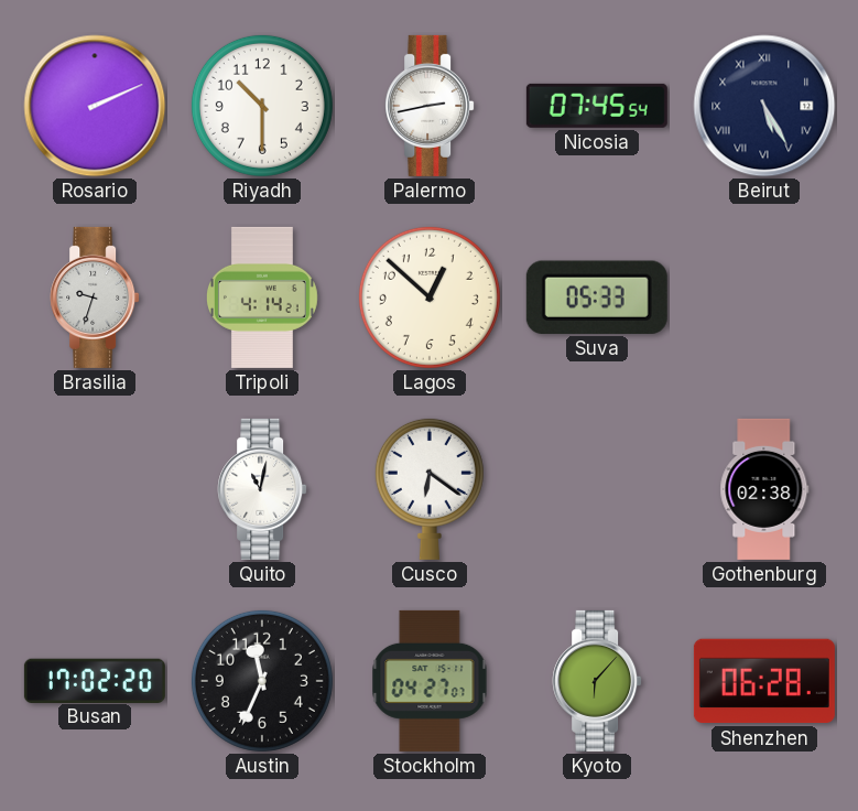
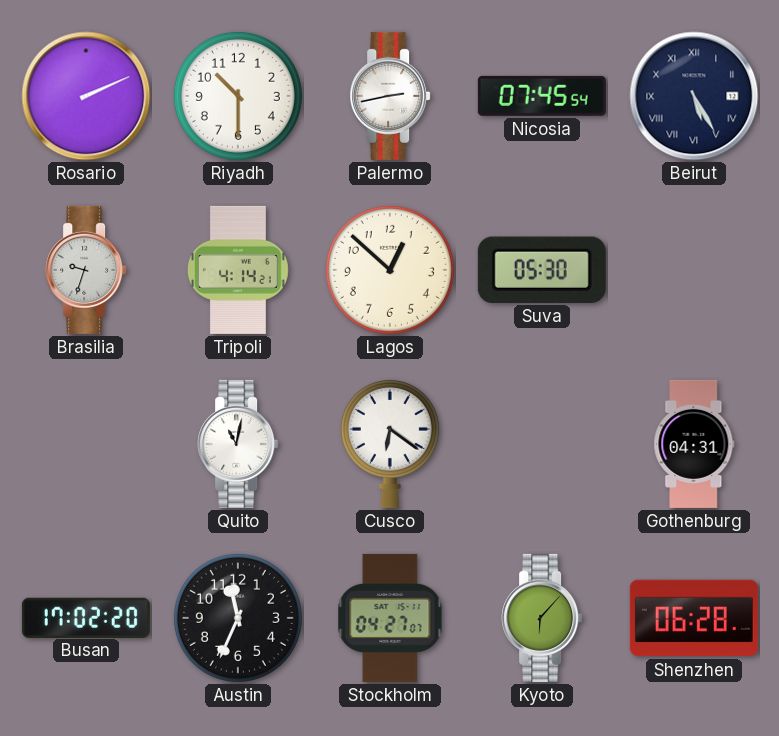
Suva: 05:33 -> 05:30
Gothenburg: 02:38 -> 04:31
